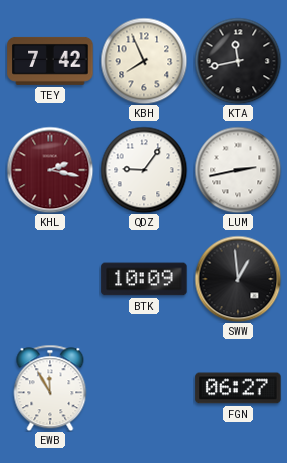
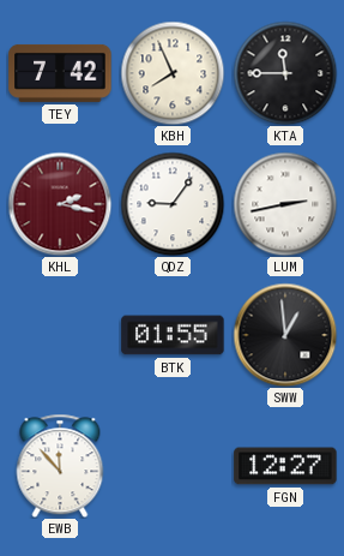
KTA: 11:43 -> 11:45
BTK: 10:09 -> 01:55
EWB: 11:55 -> 11:53
FGN: 06:27 -> 12:27
